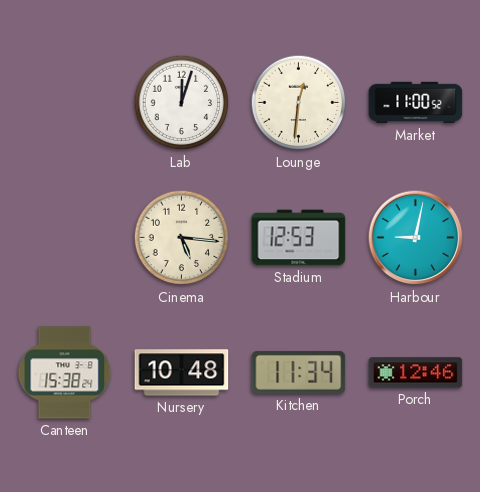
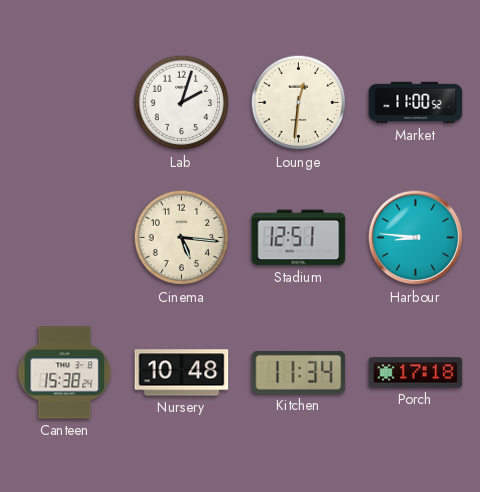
Lab: 12:03 -> 2:03
Stadium: 12:53 -> 12:51
Harbour: 9:02 -> 8:46
Porch: 12:46 -> 17:18
